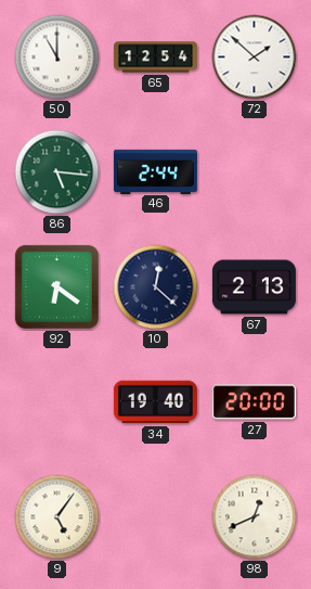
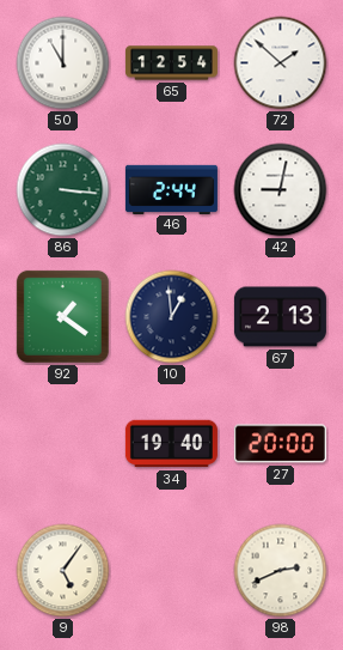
86: 5:16 -> 3:16
42: none -> 9:02
92: 6:21 -> 1:21
10: 12:22 -> 12:59
98: 12:41 -> 2:41
